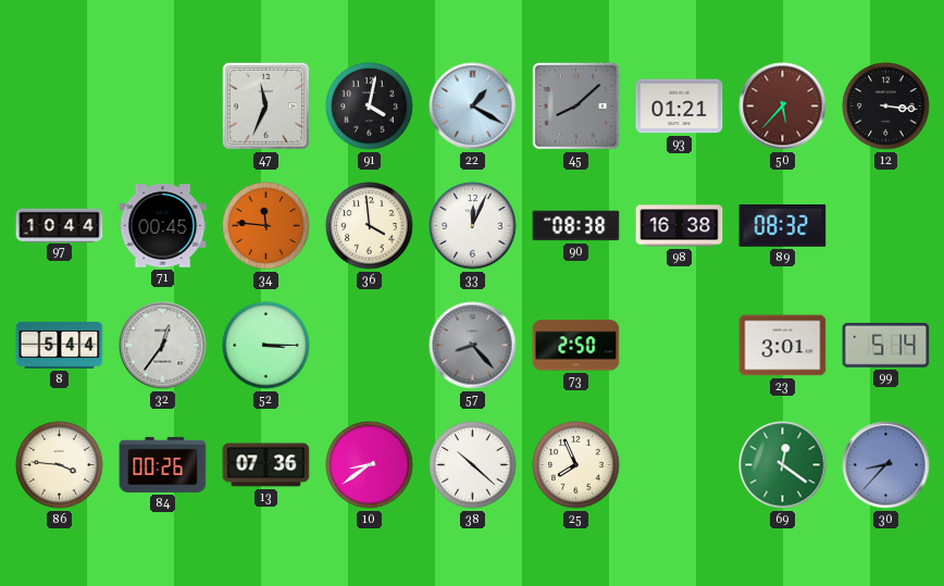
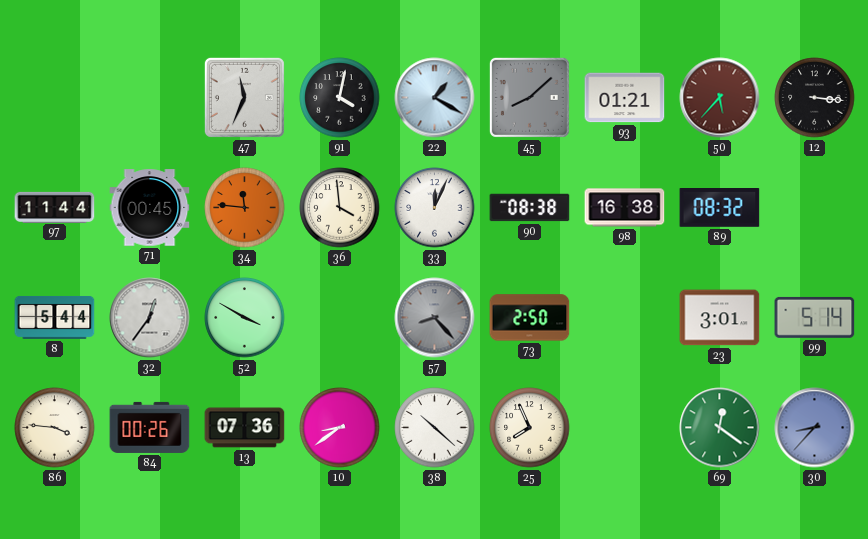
97: 10:44 -> 11:44
52: 3:15 -> 3:50
